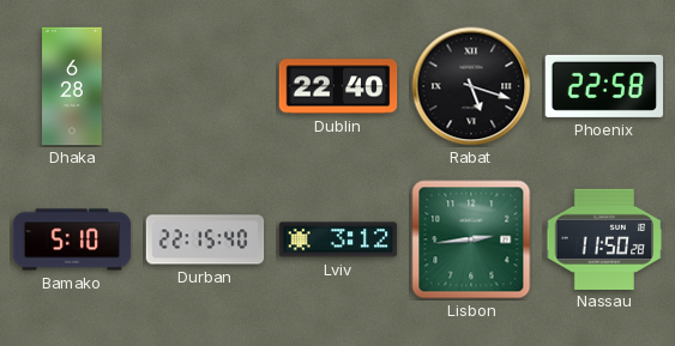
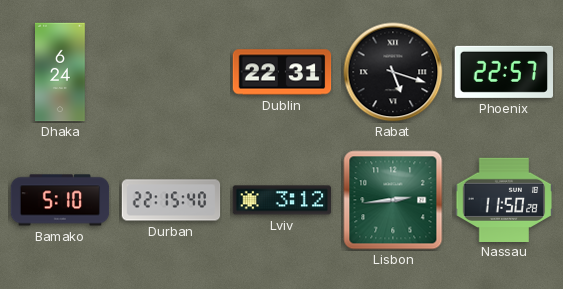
Dhaka: 6:28 -> 6:24
Dublin: 22:40 -> 22:31
Phoenix: 22:58 -> 22:57
